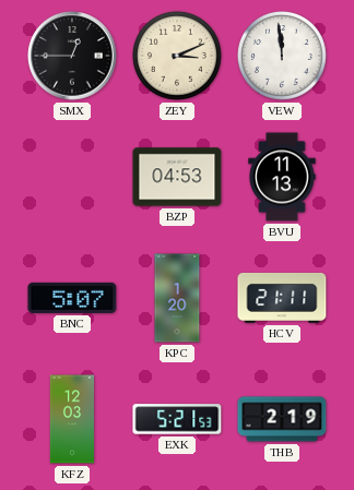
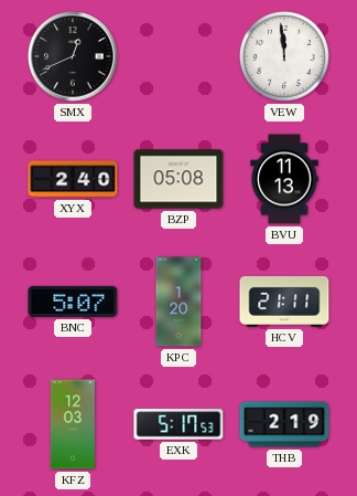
SMX: 12:45 -> 12:41
ZEY: 3:11 -> none
XYX: none -> 2:40
BZP: 04:53 -> 05:08
EXK: 5:21 -> 5:17
